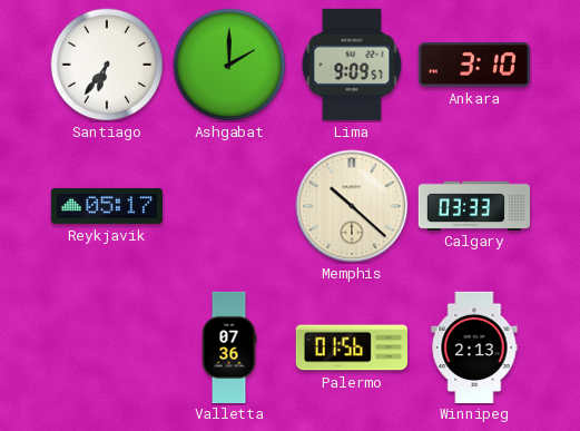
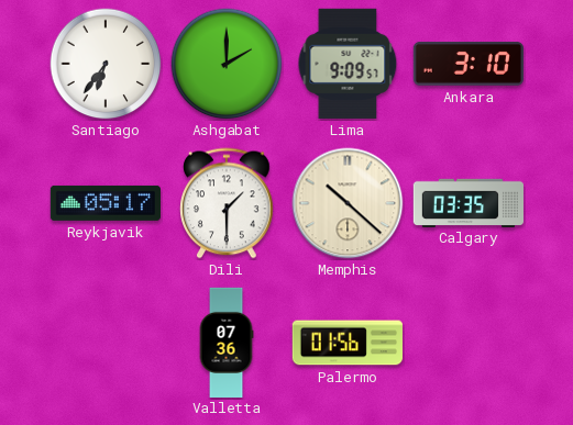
Dili: none -> 1:30
Calgary: 03:33 -> 03:35
Winnipeg: 2:13 -> none
